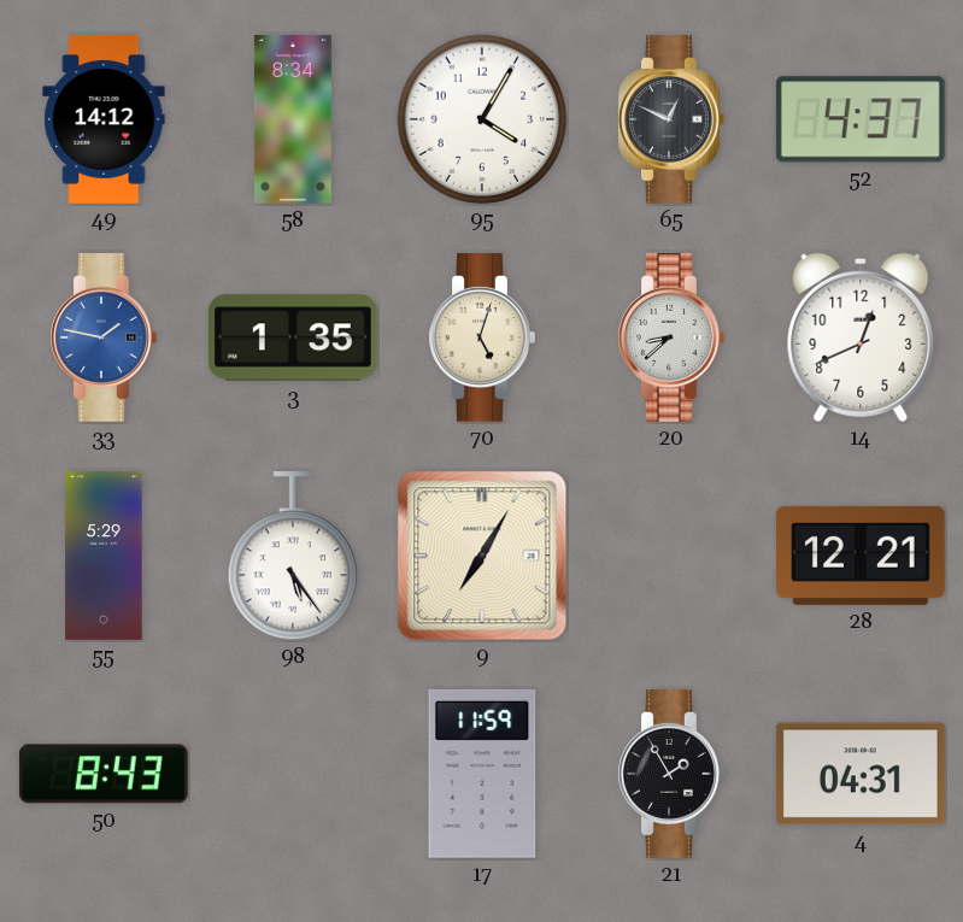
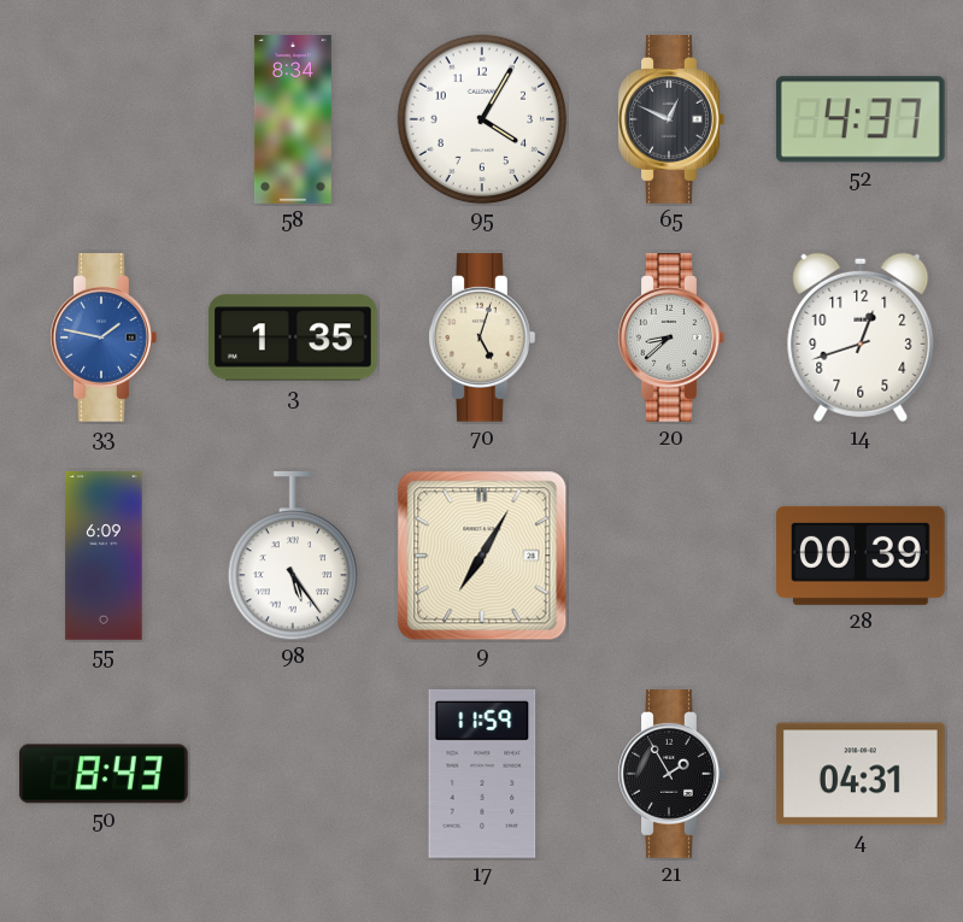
49: 14:12 -> none
14: 12:41 -> 12:42
55: 5:29 -> 6:09
28: 12:21 -> 00:39
